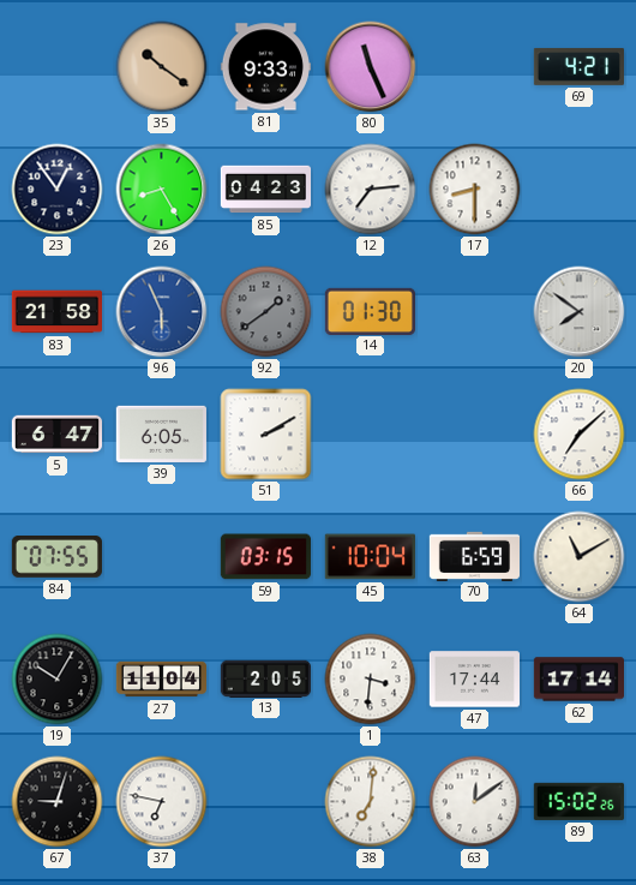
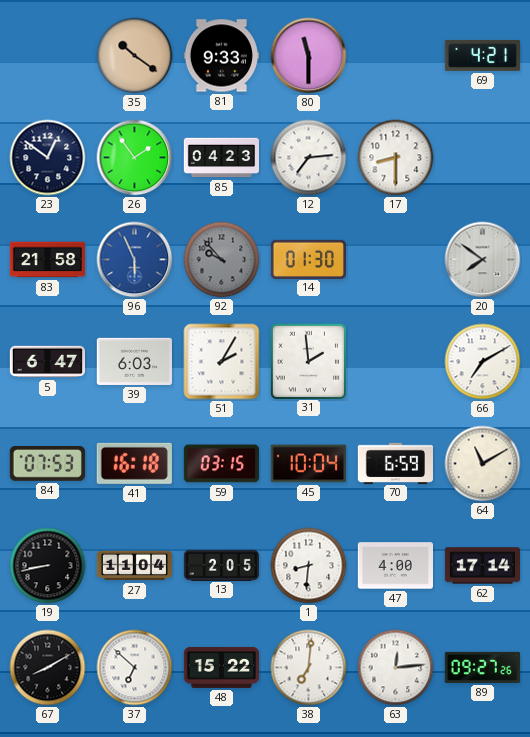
80: 11:26 -> 11:30
23: 12:54 -> 12:51
26: 8:25 -> 1:54
92: 1:39 -> 9:53
39: 6:05 -> 6:03
51: 2:10 -> 2:05
31: none -> 1:59
66: 7:08 -> 7:10
84: 07:55 -> 07:53
41: none -> 16:18
19: 10:05 -> 8:43
1: 3:31 -> 8:31
47: 17:44 -> 4:00
67: 9:03 -> 8:10
37: 6:47 -> 6:52
48: none -> 15:22
63: 12:09 -> 12:14
89: 15:02 -> 09:27
